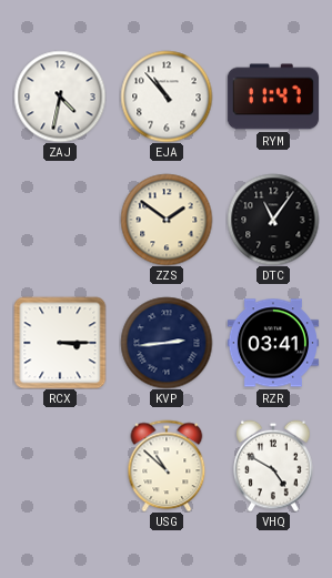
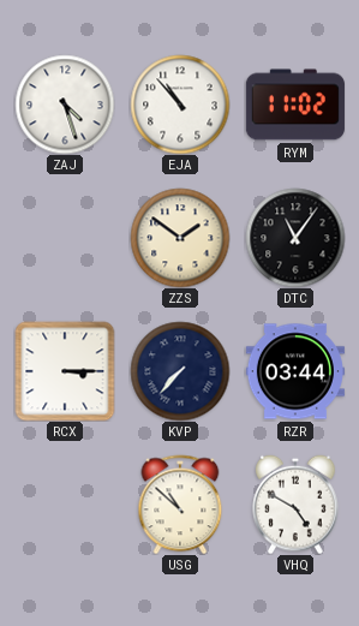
ZAJ: 4:32 -> 4:27
RYM: 11:47 -> 11:02
KVP: 2:44 -> 7:37
RZR: 03:41 -> 03:44
